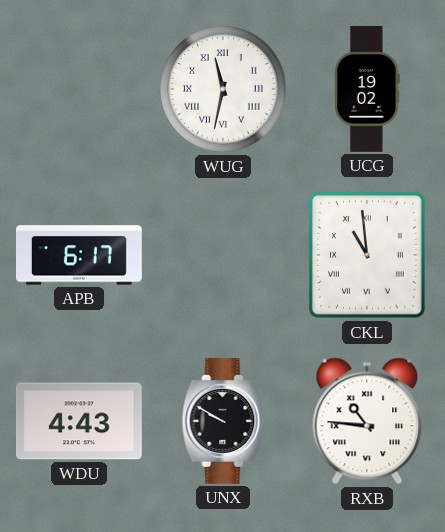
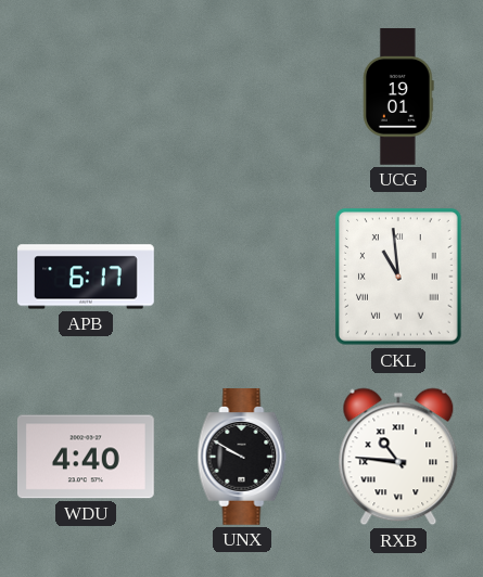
WUG: 11:32 -> none
UCG: 19:02 -> 19:01
WDU: 4:43 -> 4:40
